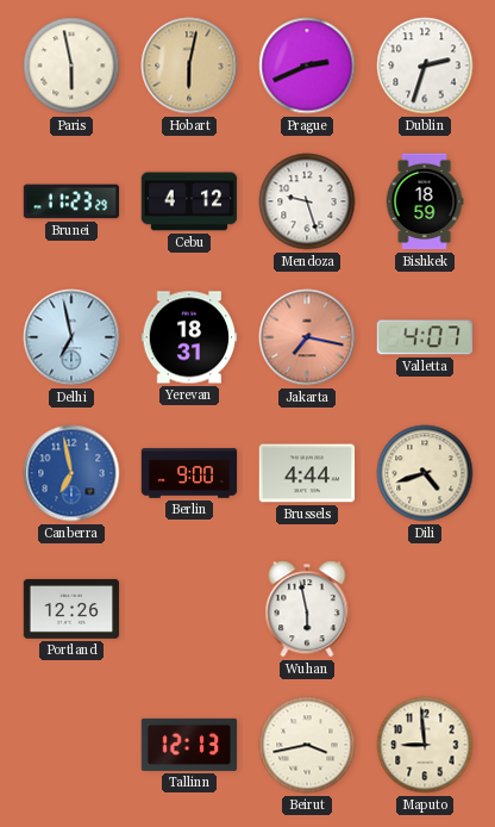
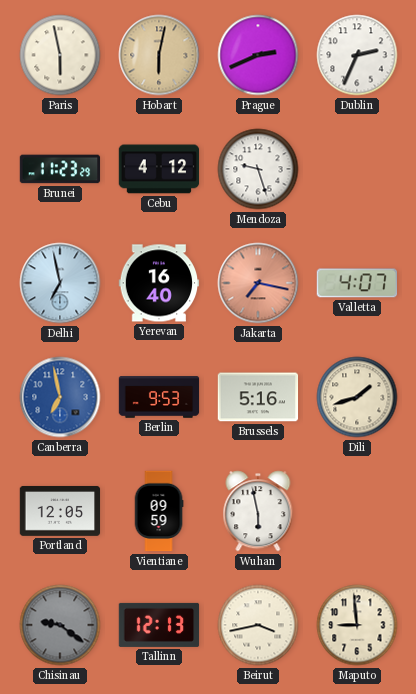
Dublin: 2:33 -> 2:34
Bishkek: 18:59 -> none
Yerevan: 18:31 -> 16:40
Berlin: 9:00 -> 9:53
Brussels: 4:44 -> 5:16
Dili: 4:42 -> 1:42
Portland: 12:26 -> 12:05
Vientiane: none -> 09:59
Chisinau: none -> 9:21
